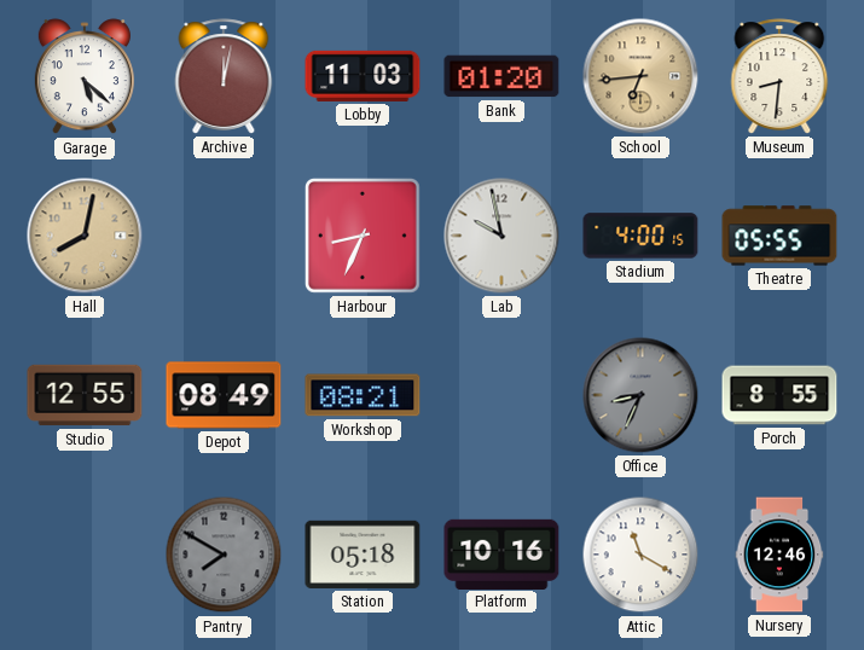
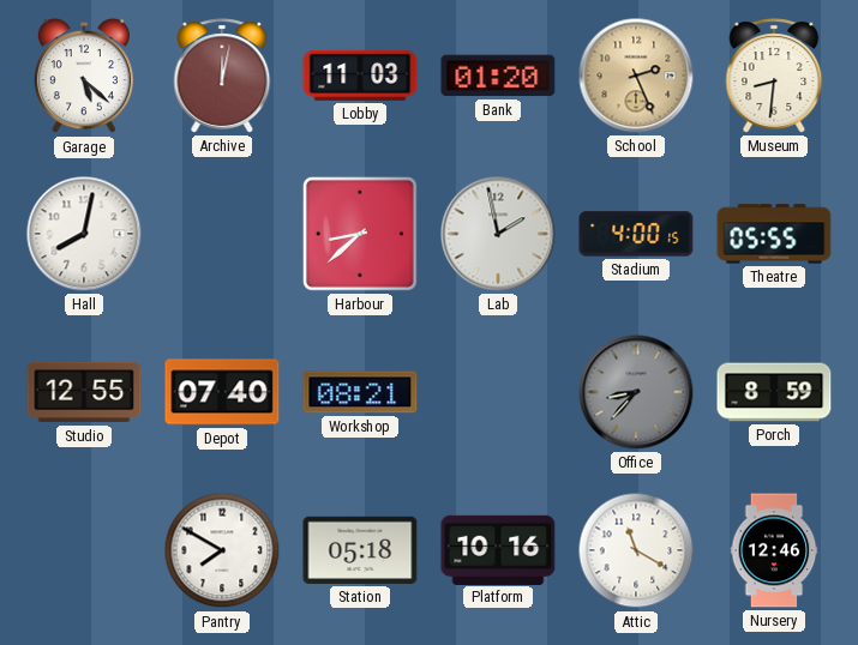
School: 6:44 -> 2:26
Hall dial: champagne -> white
Harbour: 8:34 -> 8:38
Lab: 9:58 -> 1:58
Depot: 08:49 -> 07:40
Office: 8:34 -> 8:37
Porch: 8:55 -> 8:59
Pantry dial: grey -> white
